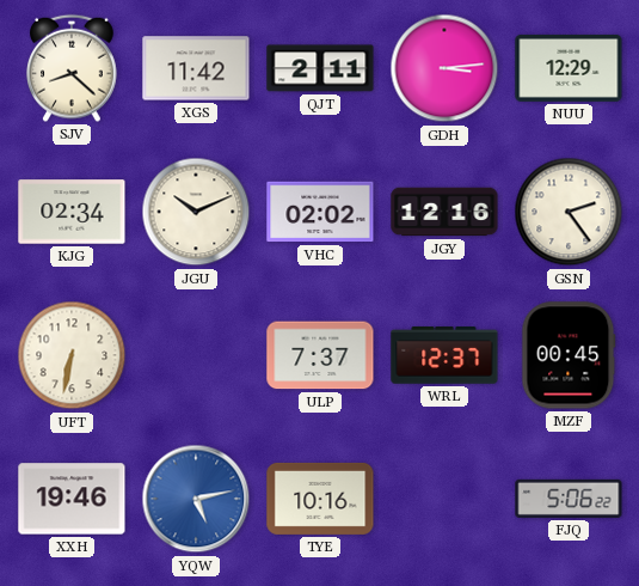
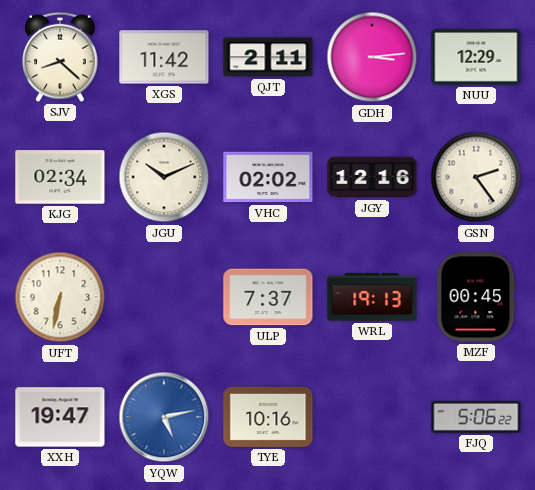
WRL: 12:37 -> 19:13
XXH: 19:46 -> 19:47
